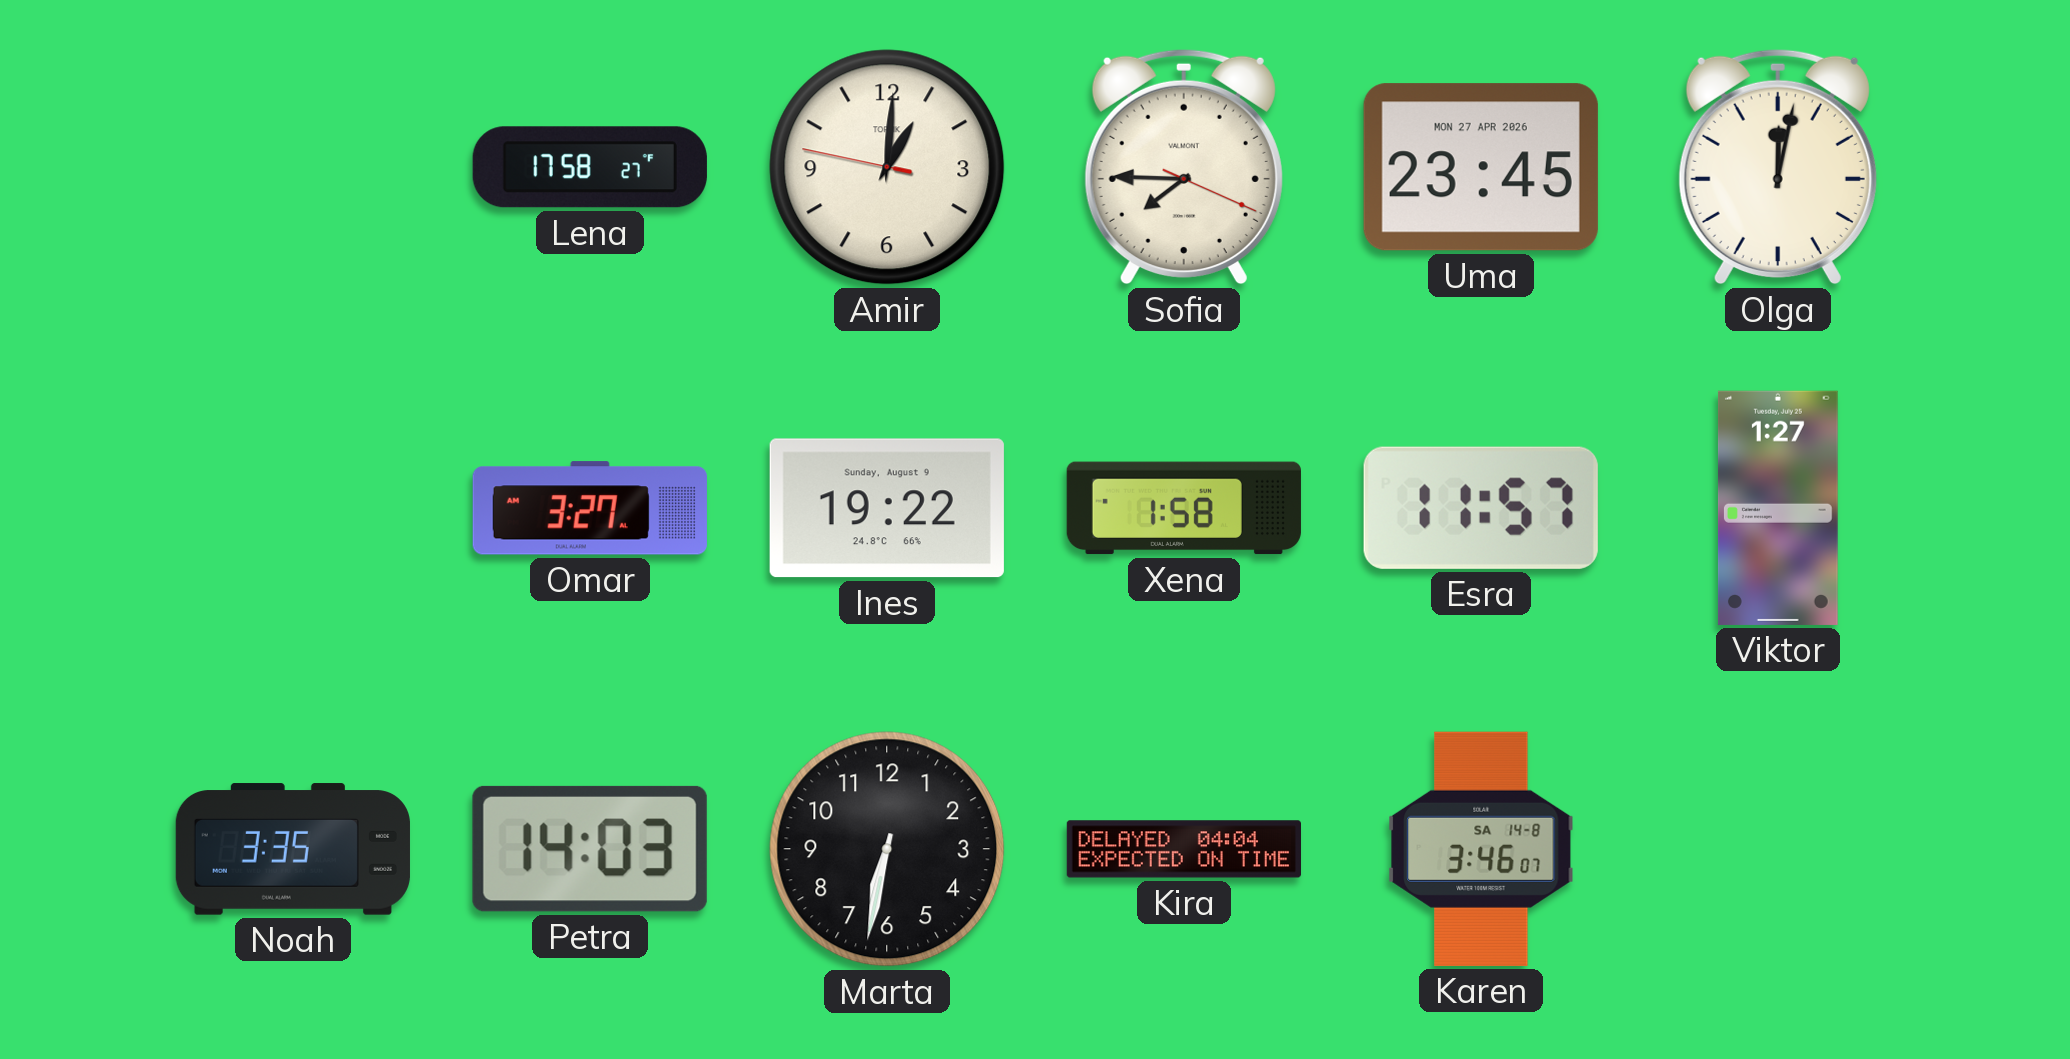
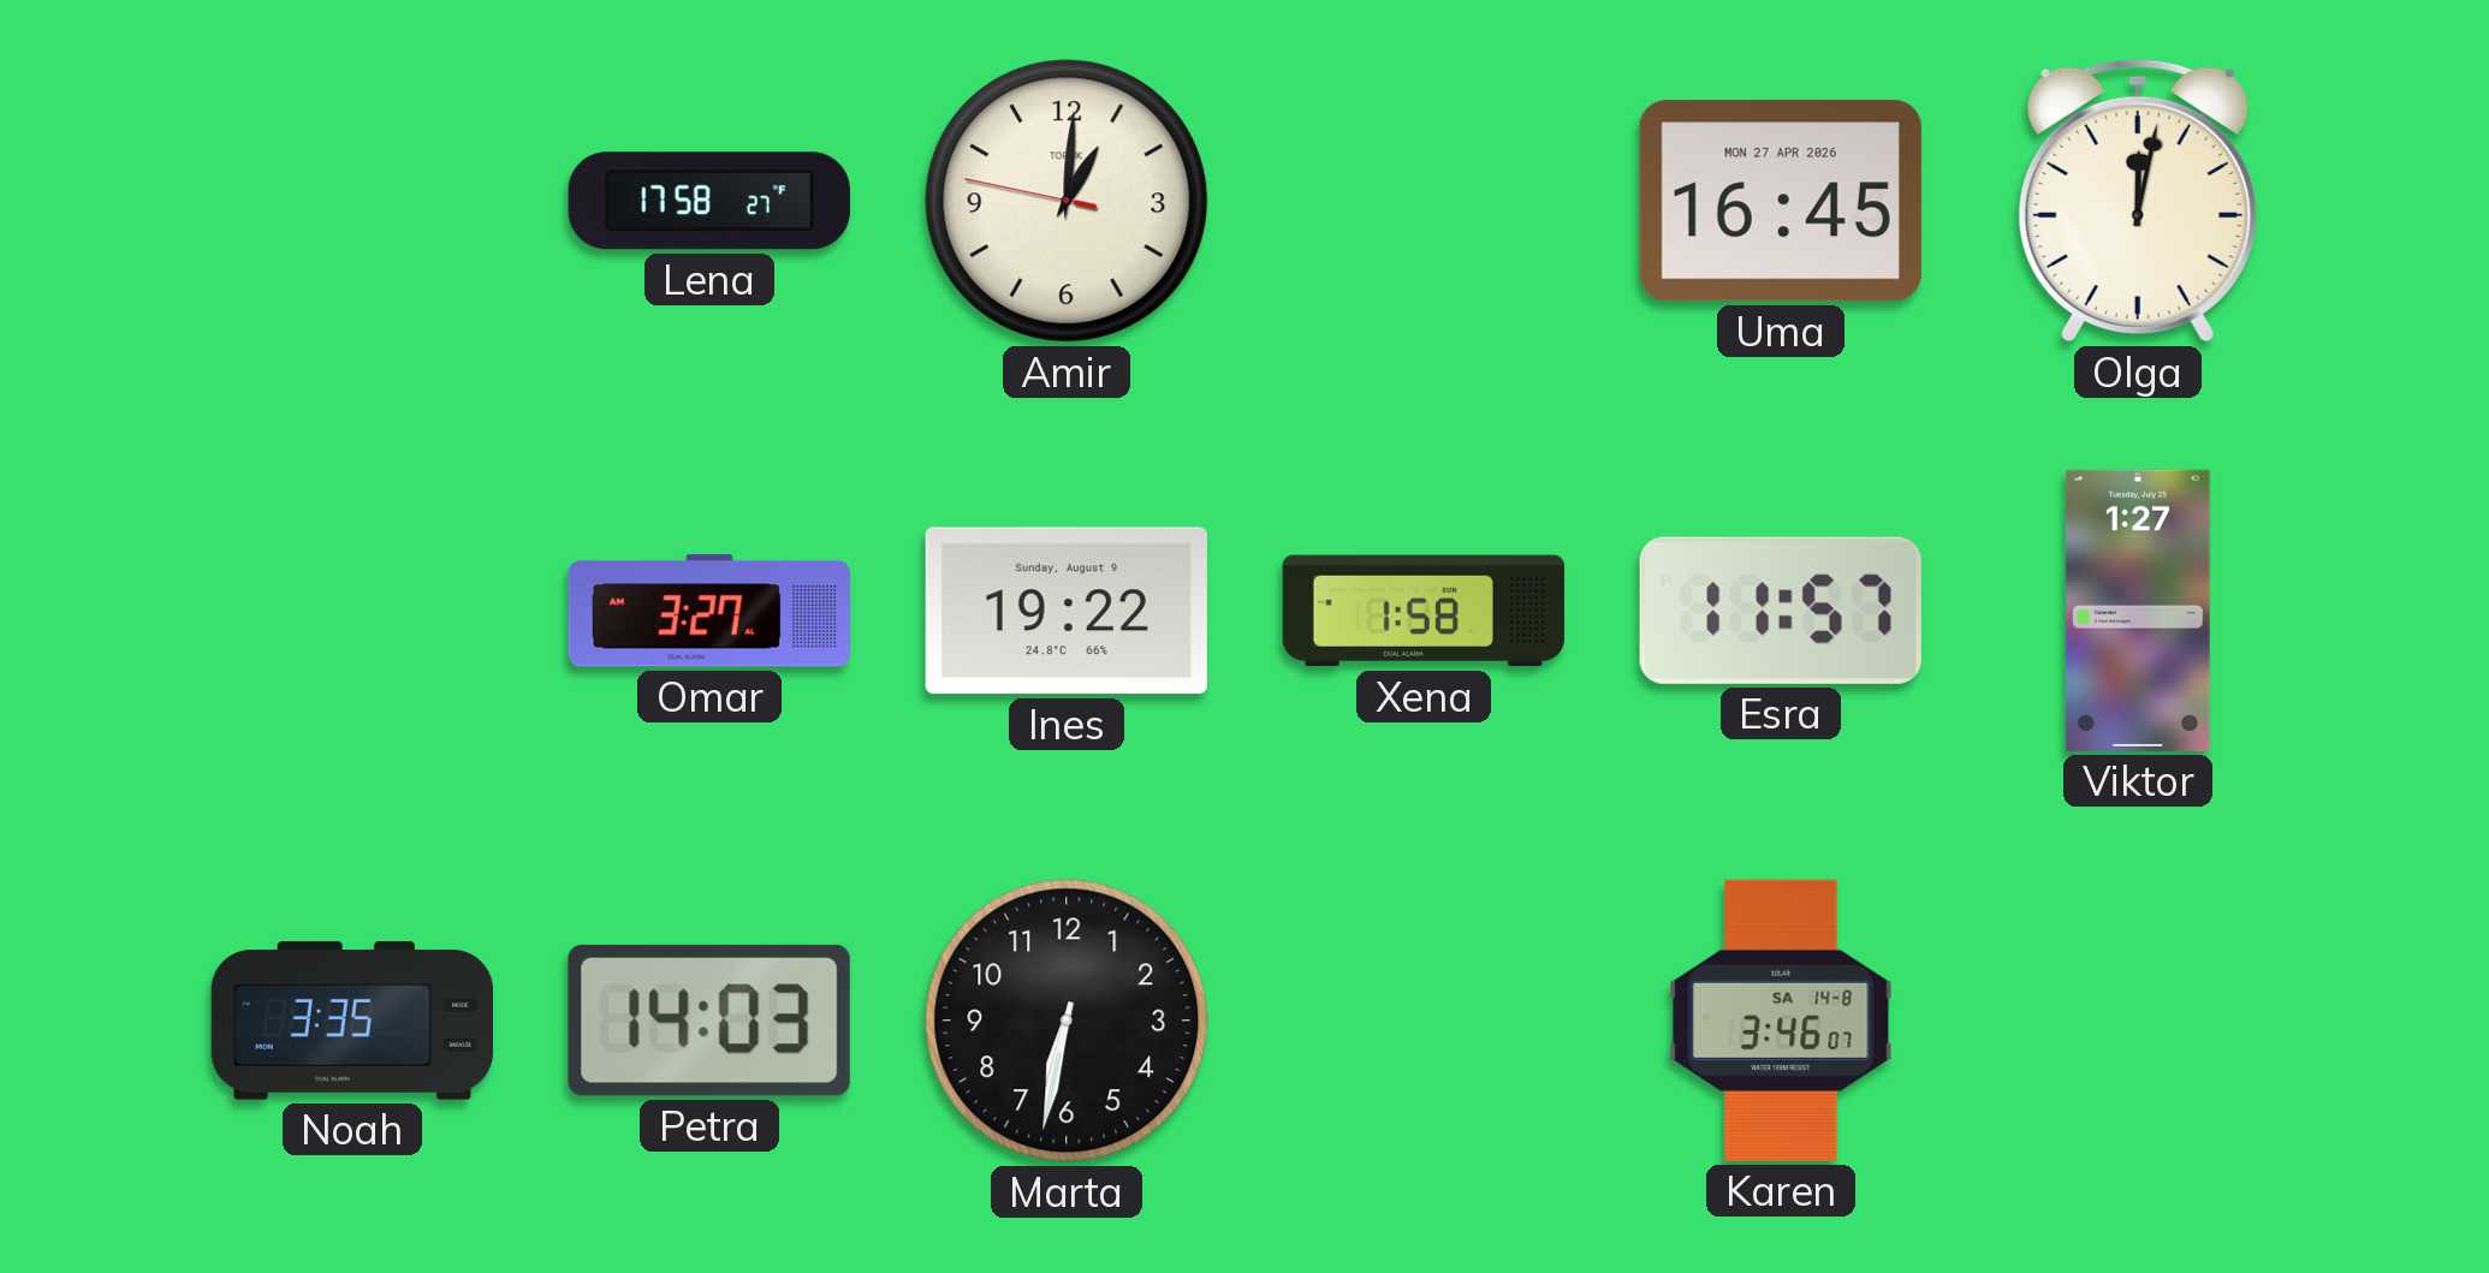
Sofia: 7:45 -> none
Uma: 23:45 -> 16:45
Kira: 04:04 -> none
